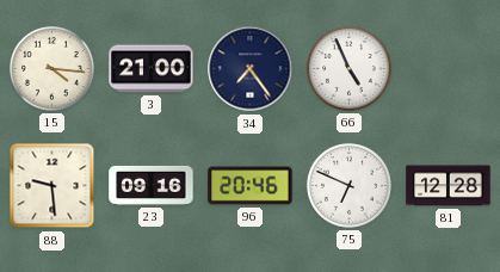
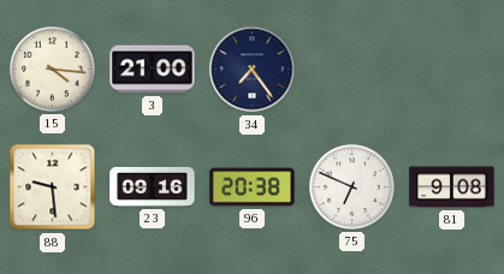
66: 4:56 -> none
96: 20:46 -> 20:38
81: 12:28 -> 9:08
